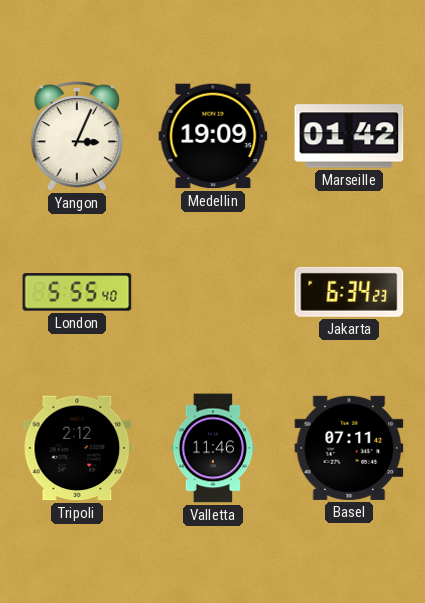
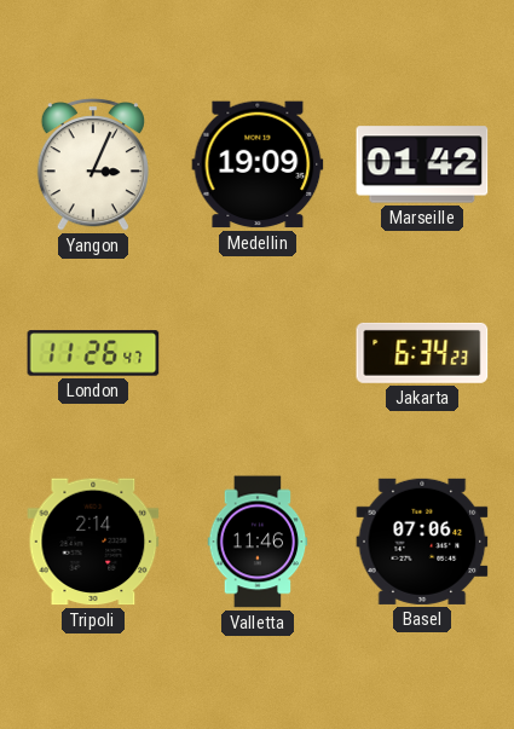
London: 5:55 -> 11:26
Tripoli: 2:12 -> 2:14
Basel: 07:11 -> 07:06
